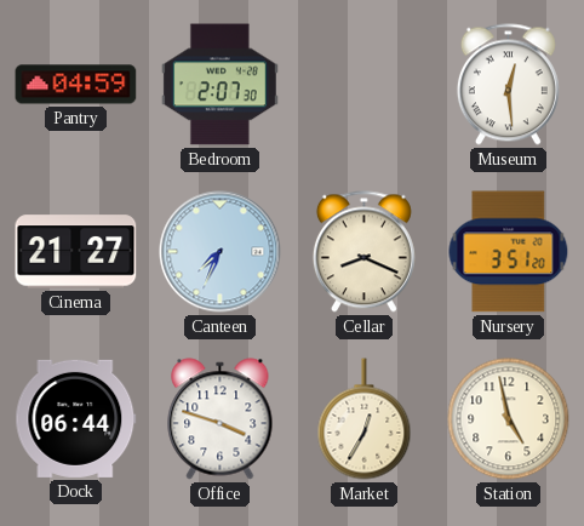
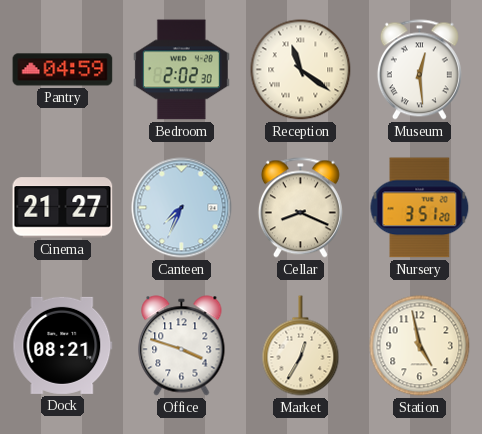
Bedroom: 2:07 -> 2:02
Reception: none -> 11:21
Dock: 06:44 -> 08:21
